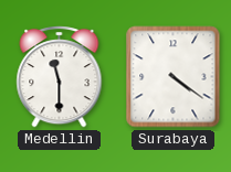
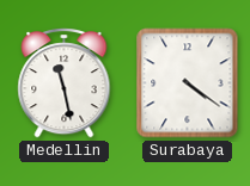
Medellin: 11:30 -> 11:28
